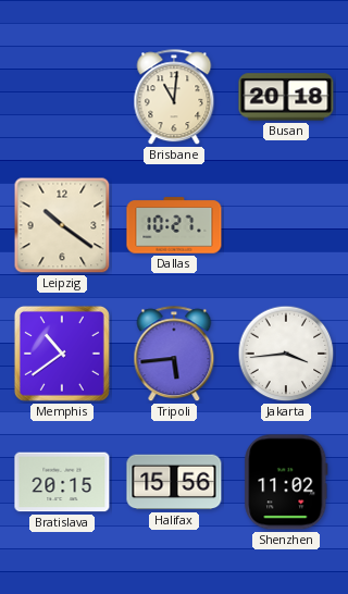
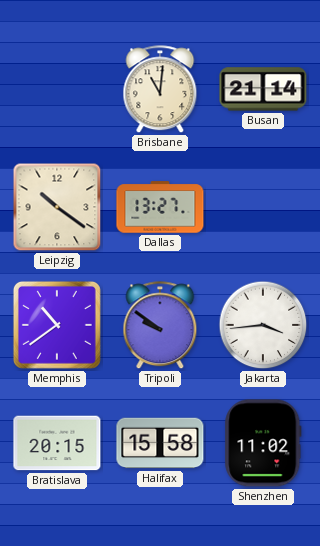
Busan: 20:18 -> 21:14
Dallas: 10:27 -> 13:27
Tripoli: 5:44 -> 9:51
Halifax: 15:56 -> 15:58
